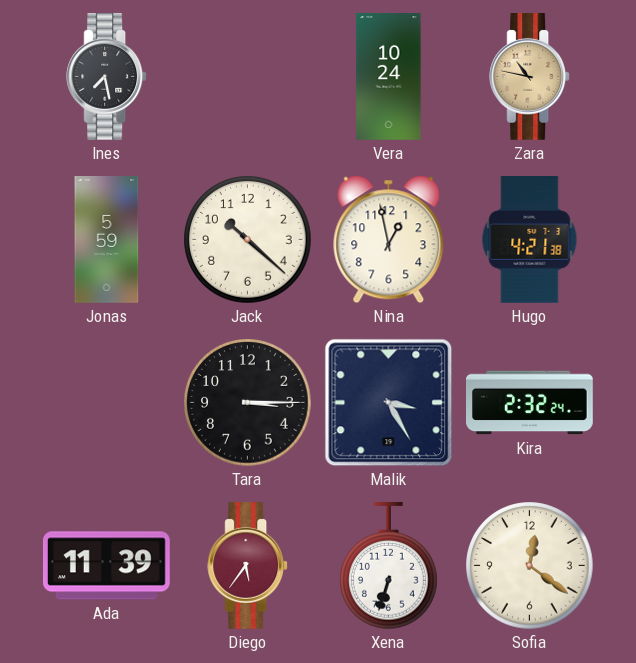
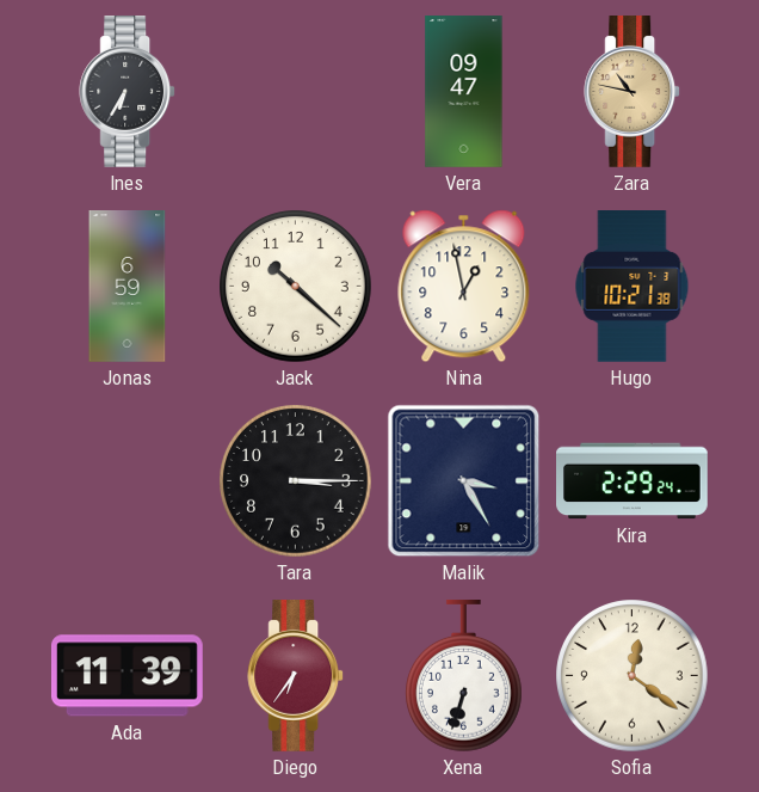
Ines: 7:28 -> 6:35
Vera: 10:24 -> 09:47
Jonas: 5:59 -> 6:59
Hugo: 4:21 -> 10:21
Kira: 2:32 -> 2:29
Diego: 5:36 -> 6:36
